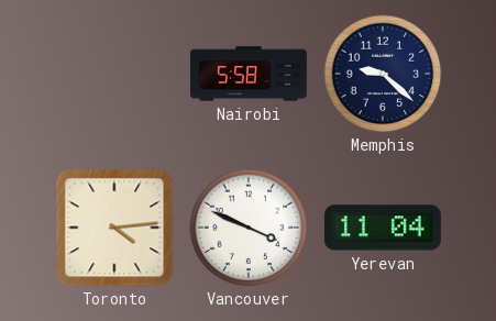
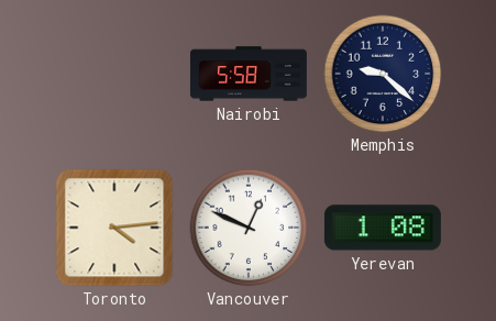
Vancouver: 3:49 -> 12:49
Yerevan: 11:04 -> 1:08
